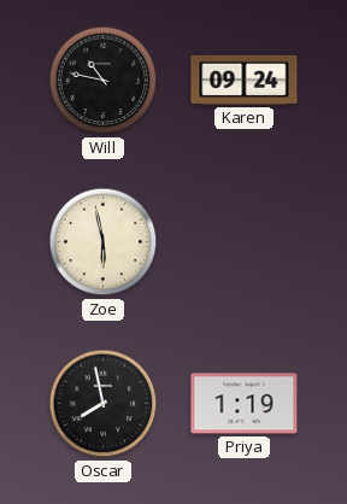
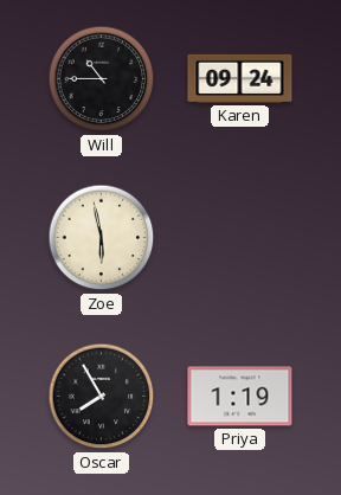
Will: 10:47 -> 10:45
Oscar: 7:58 -> 7:55
